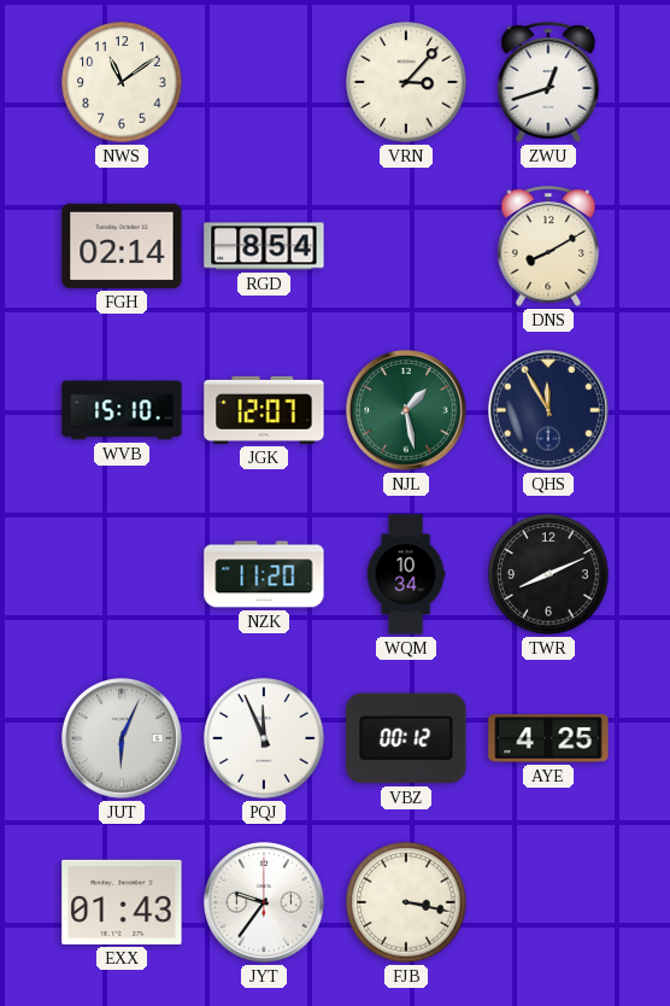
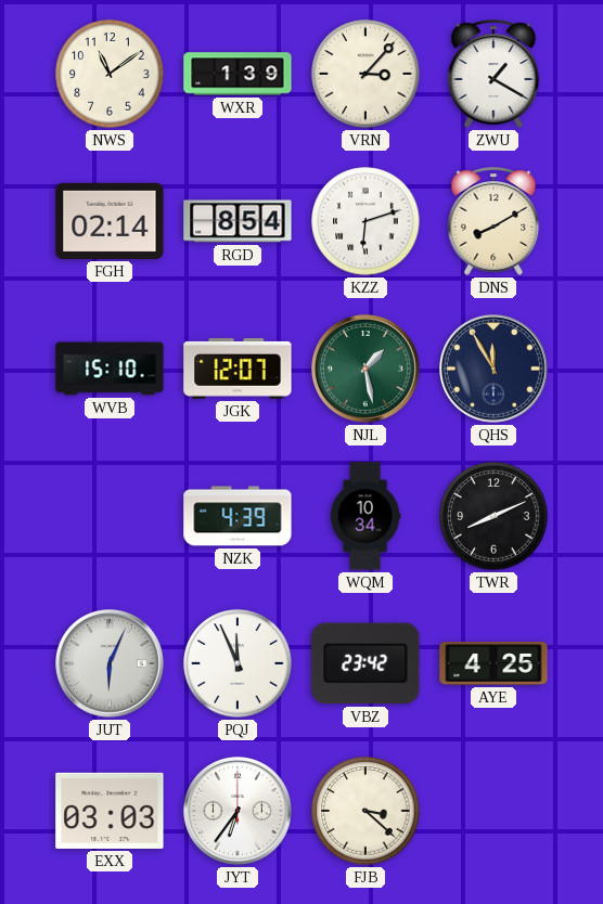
WXR: none -> 1:39
ZWU: 12:42 -> 1:20
KZZ: none -> 6:12
NZK: 11:20 -> 4:39
VBZ: 00:12 -> 23:42
EXX: 01:43 -> 03:03
JYT: 9:36 -> 6:36
FJB: 3:17 -> 3:22
